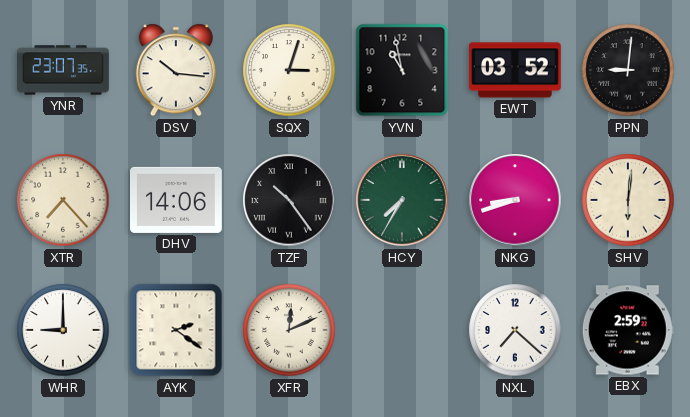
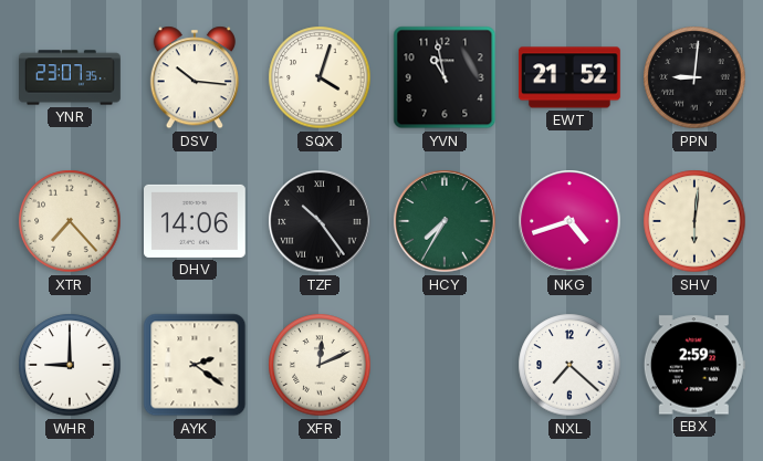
SQX: 3:03 -> 4:03
EWT: 03:52 -> 21:52
NKG: 8:42 -> 4:42
